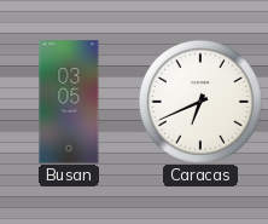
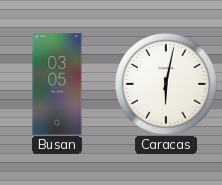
Caracas: 6:41 -> 6:02
